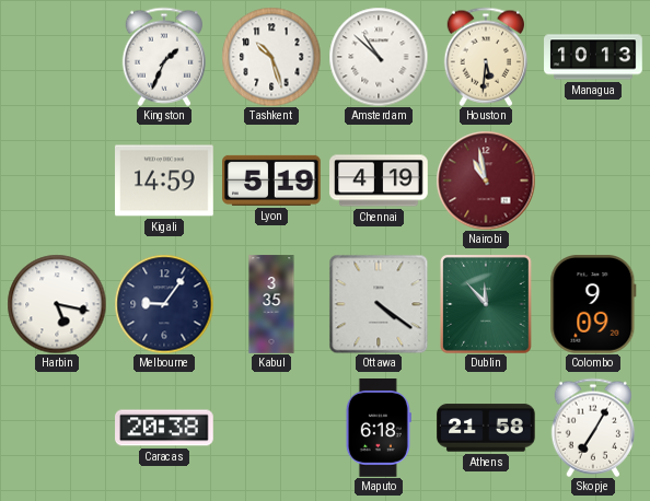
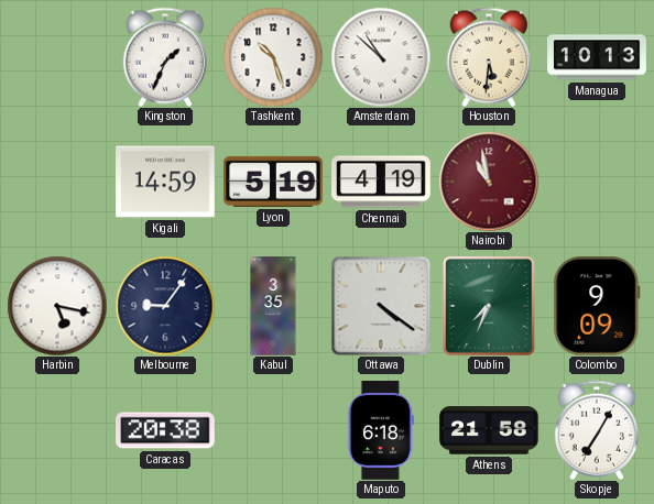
Dublin: 11:53 -> 7:34
